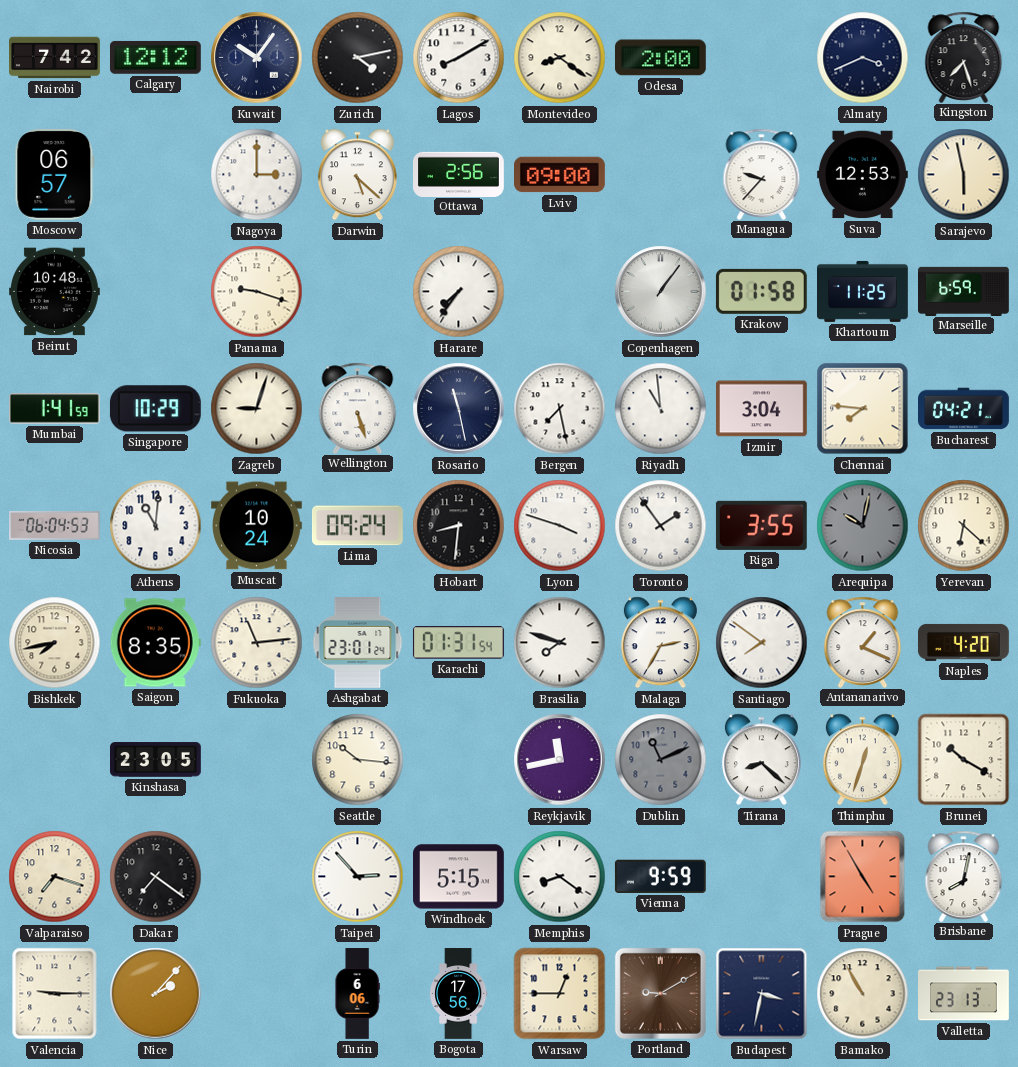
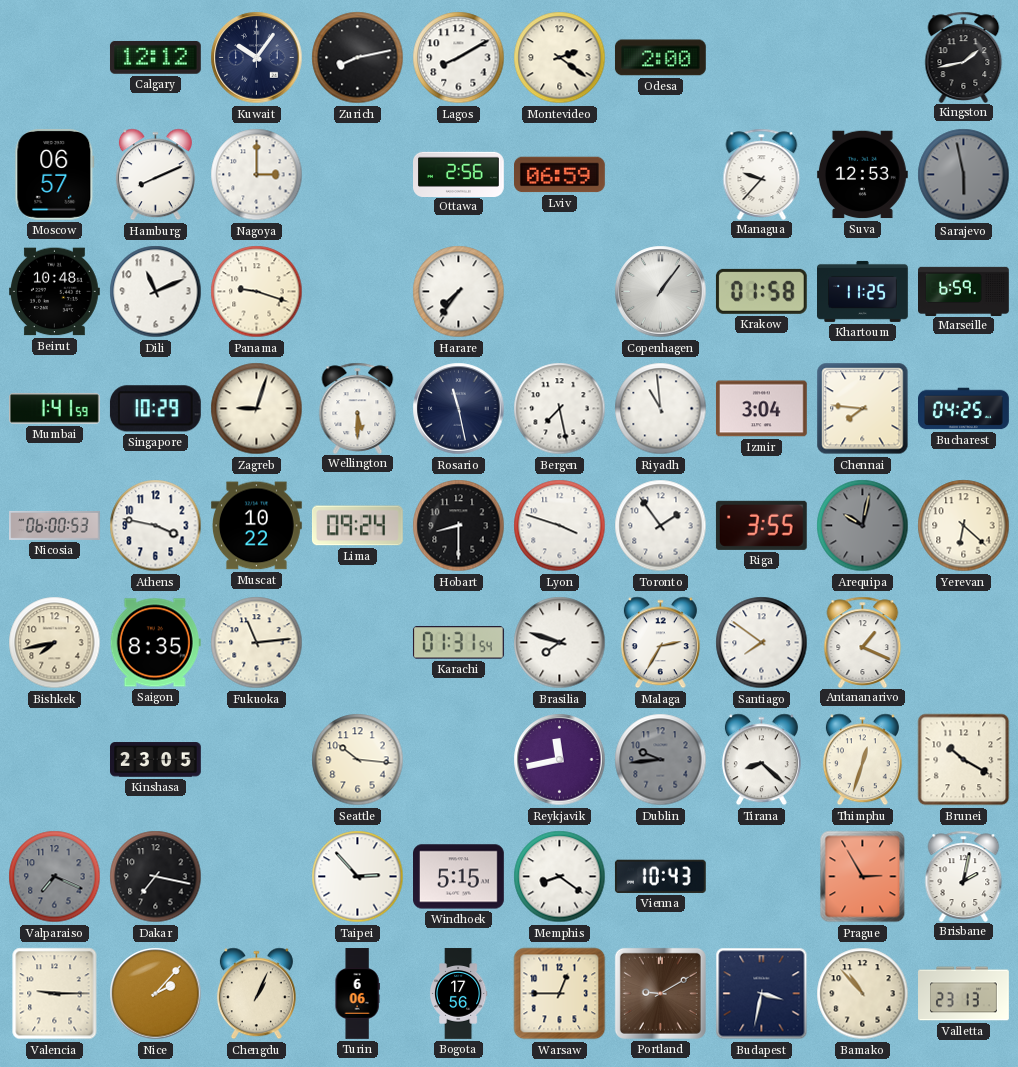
Nairobi: 7:42 -> none
Zurich: 4:13 -> 8:13
Montevideo: 8:21 -> 2:21
Almaty: 3:41 -> none
Kingston: 7:27 -> 1:43
Hamburg: none -> 8:11
Darwin: 5:22 -> none
Lviv: 09:00 -> 06:59
Sarajevo dial: cream -> grey
Dili: none -> 11:11
Wellington: 5:27 -> 5:30
Bucharest: 04:21 -> 04:25
Nicosia: 06:04 -> 06:00
Athens: 11:01 -> 3:47
Muscat: 10:24 -> 10:22
Hobart: 8:31 -> 8:30
Ashgabat: 23:01 -> none
Naples: 4:20 -> none
Dublin: 11:11 -> 9:44
Valparaiso: 7:18 -> 7:19
Valparaiso dial: cream -> grey
Dakar: 7:21 -> 7:17
Vienna: 9:59 -> 10:43
Prague: 4:55 -> 2:55
Brisbane: 8:02 -> 2:02
Chengdu: none -> 1:04
Bamako: 10:55 -> 10:53
